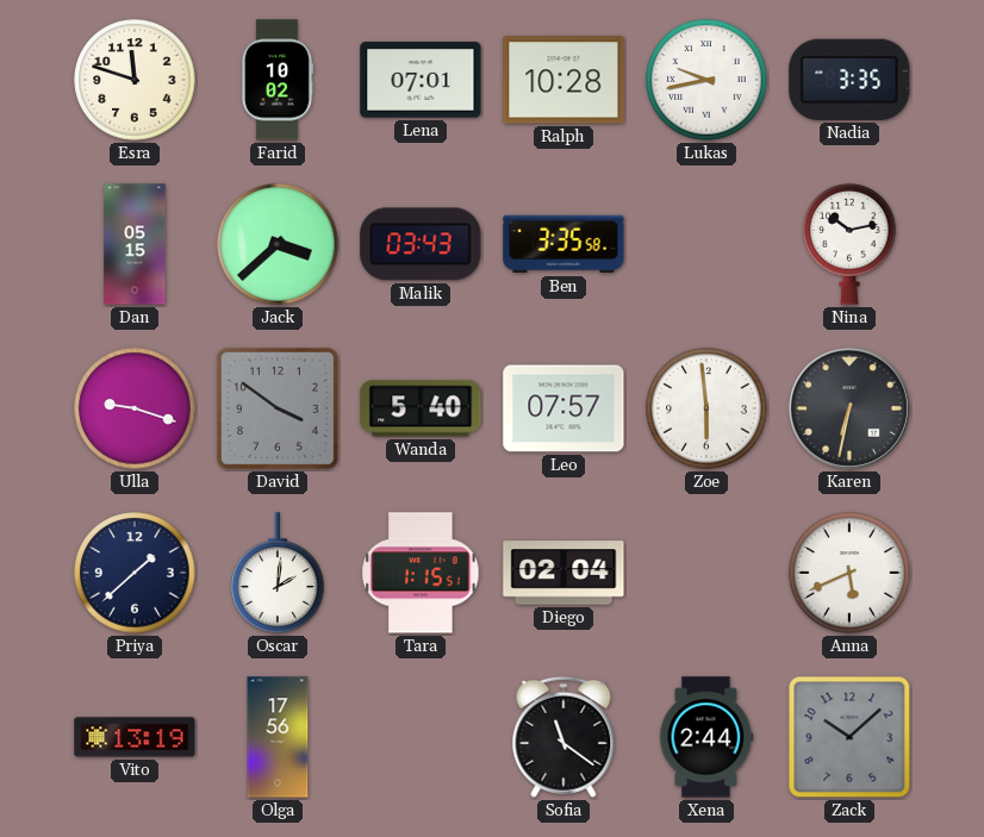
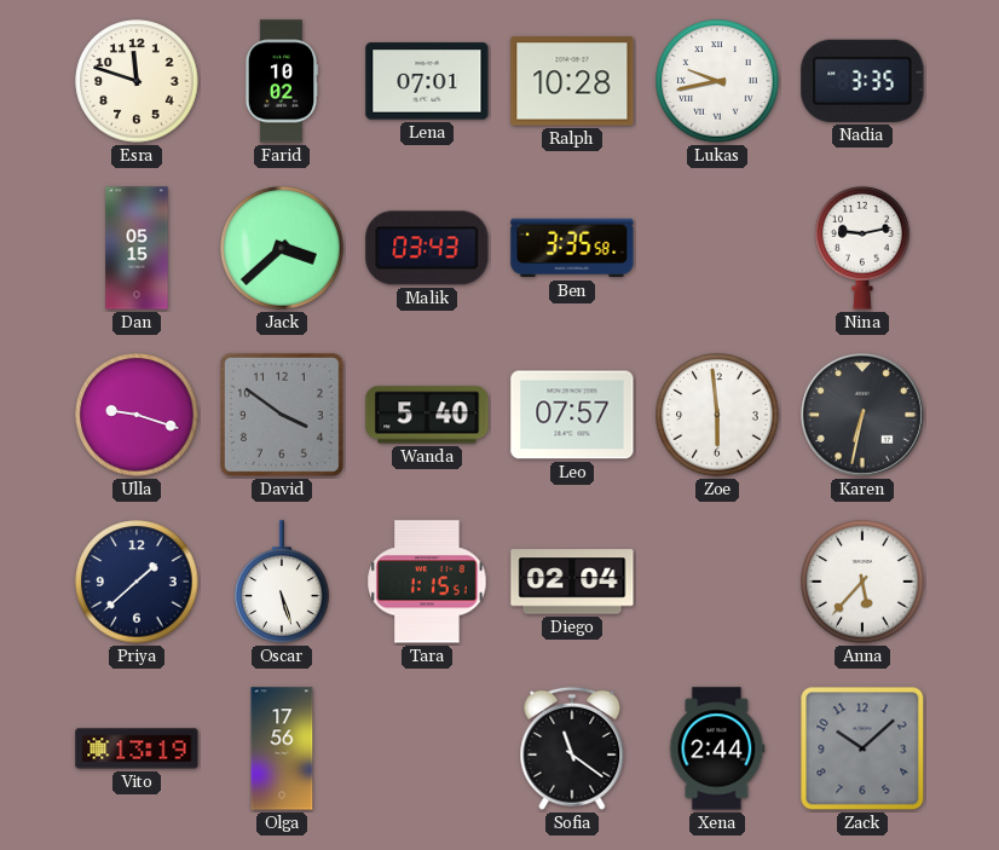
Nina: 10:13 -> 9:13
Oscar: 2:01 -> 5:27
Anna: 5:41 -> 5:37
